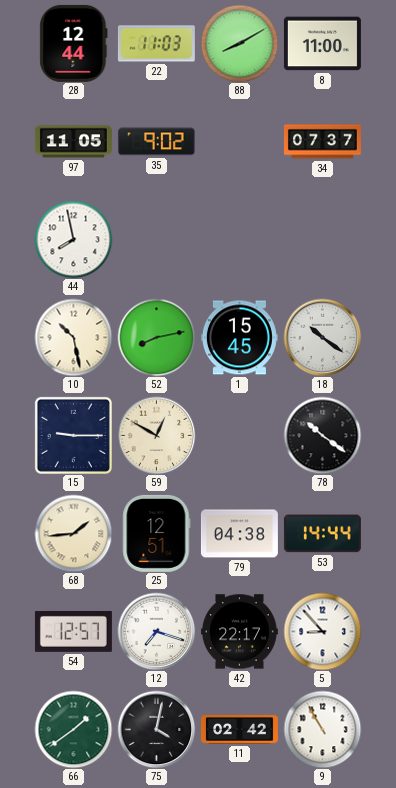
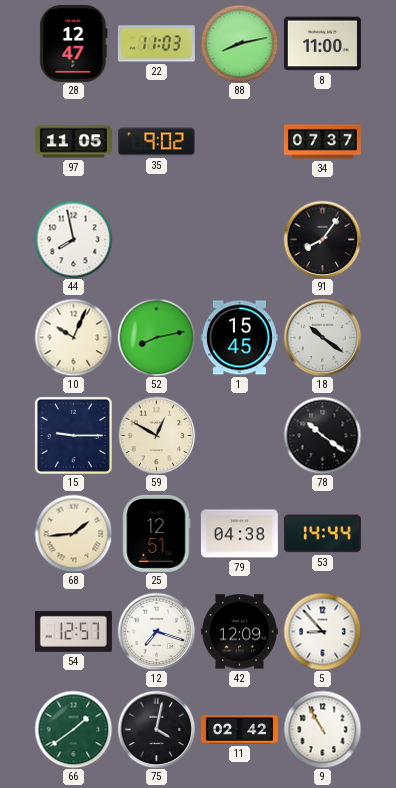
28: 12:44 -> 12:47
88: 8:10 -> 8:13
91: none -> 8:06
10: 10:28 -> 10:04
42: 22:17 -> 12:09
